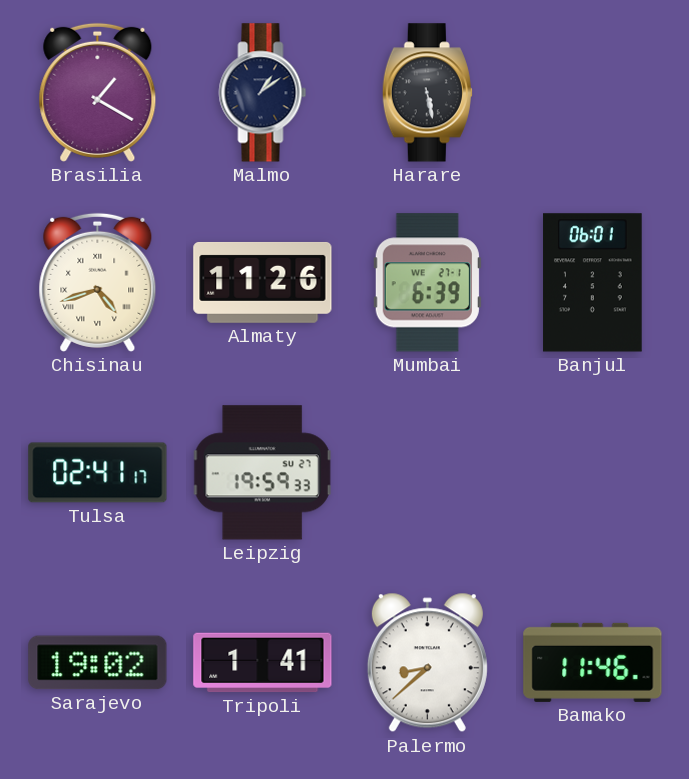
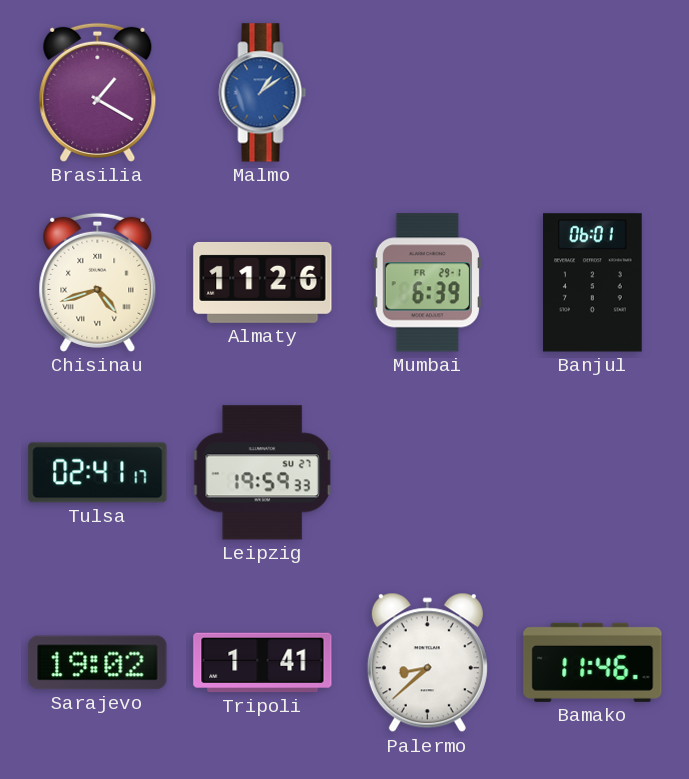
Malmo dial: navy -> blue
Harare: 5:28 -> none
Mumbai date: WE 27-1 -> FR 29-1
